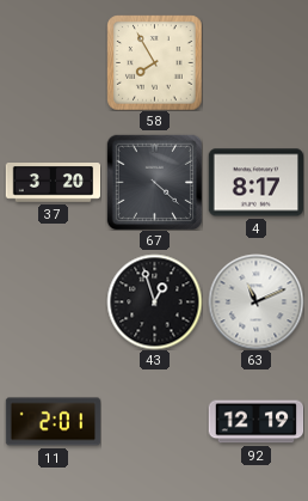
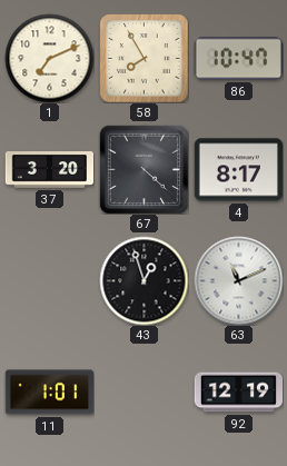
1: none -> 7:11
86: none -> 10:47
11: 2:01 -> 1:01
